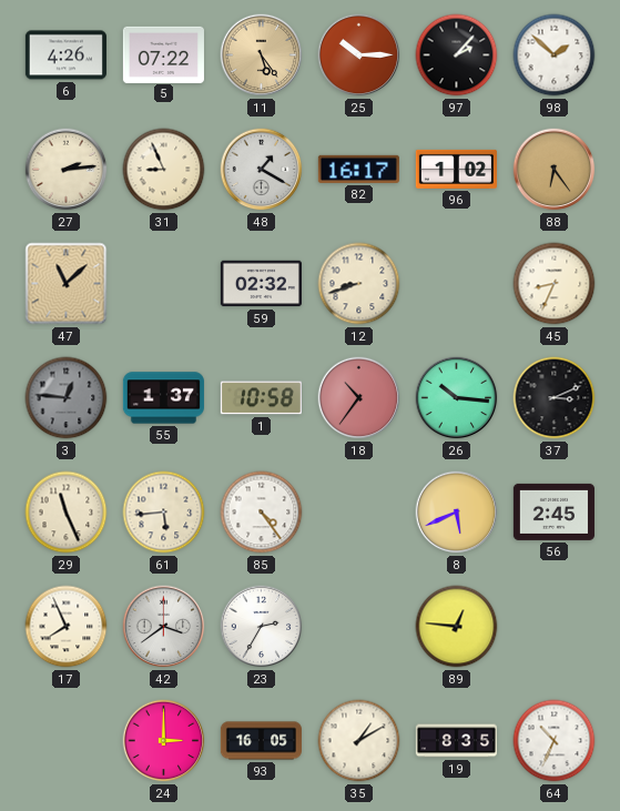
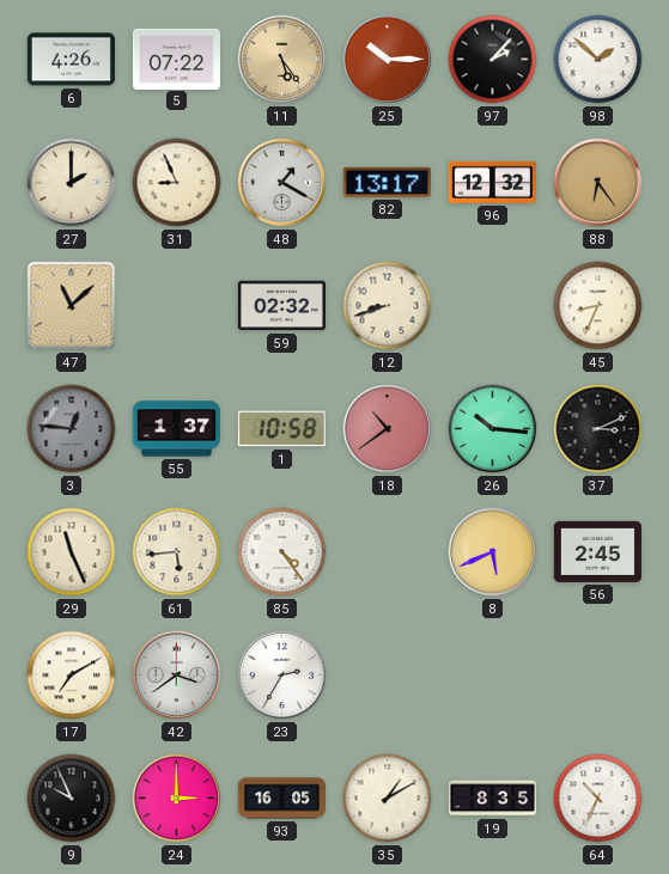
27: 2:14 -> 2:00
82: 16:17 -> 13:17
96: 1:02 -> 12:32
18: 10:36 -> 10:39
17: 7:56 -> 7:10
89: 12:46 -> none
9: none -> 9:56
